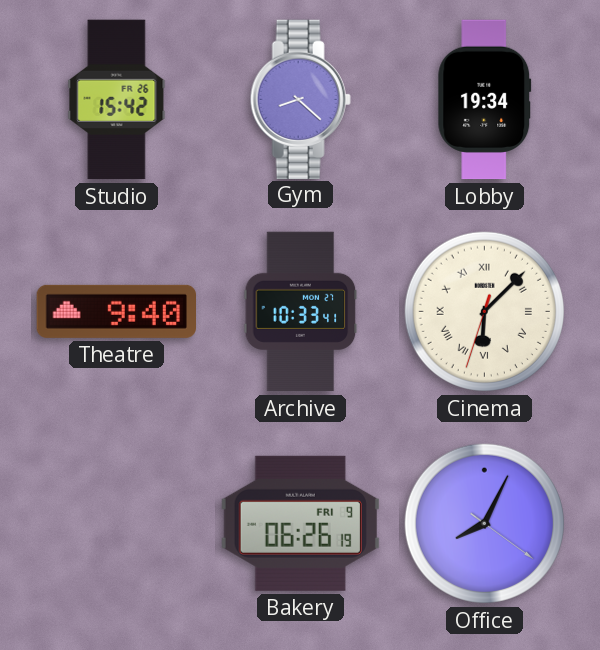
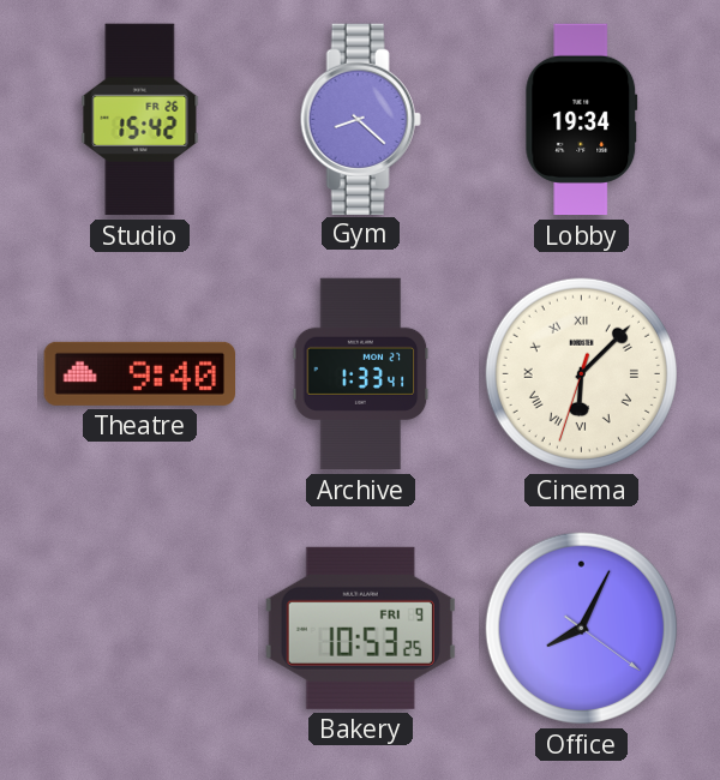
Archive: 10:33 -> 1:33
Bakery: 06:26 -> 10:53
